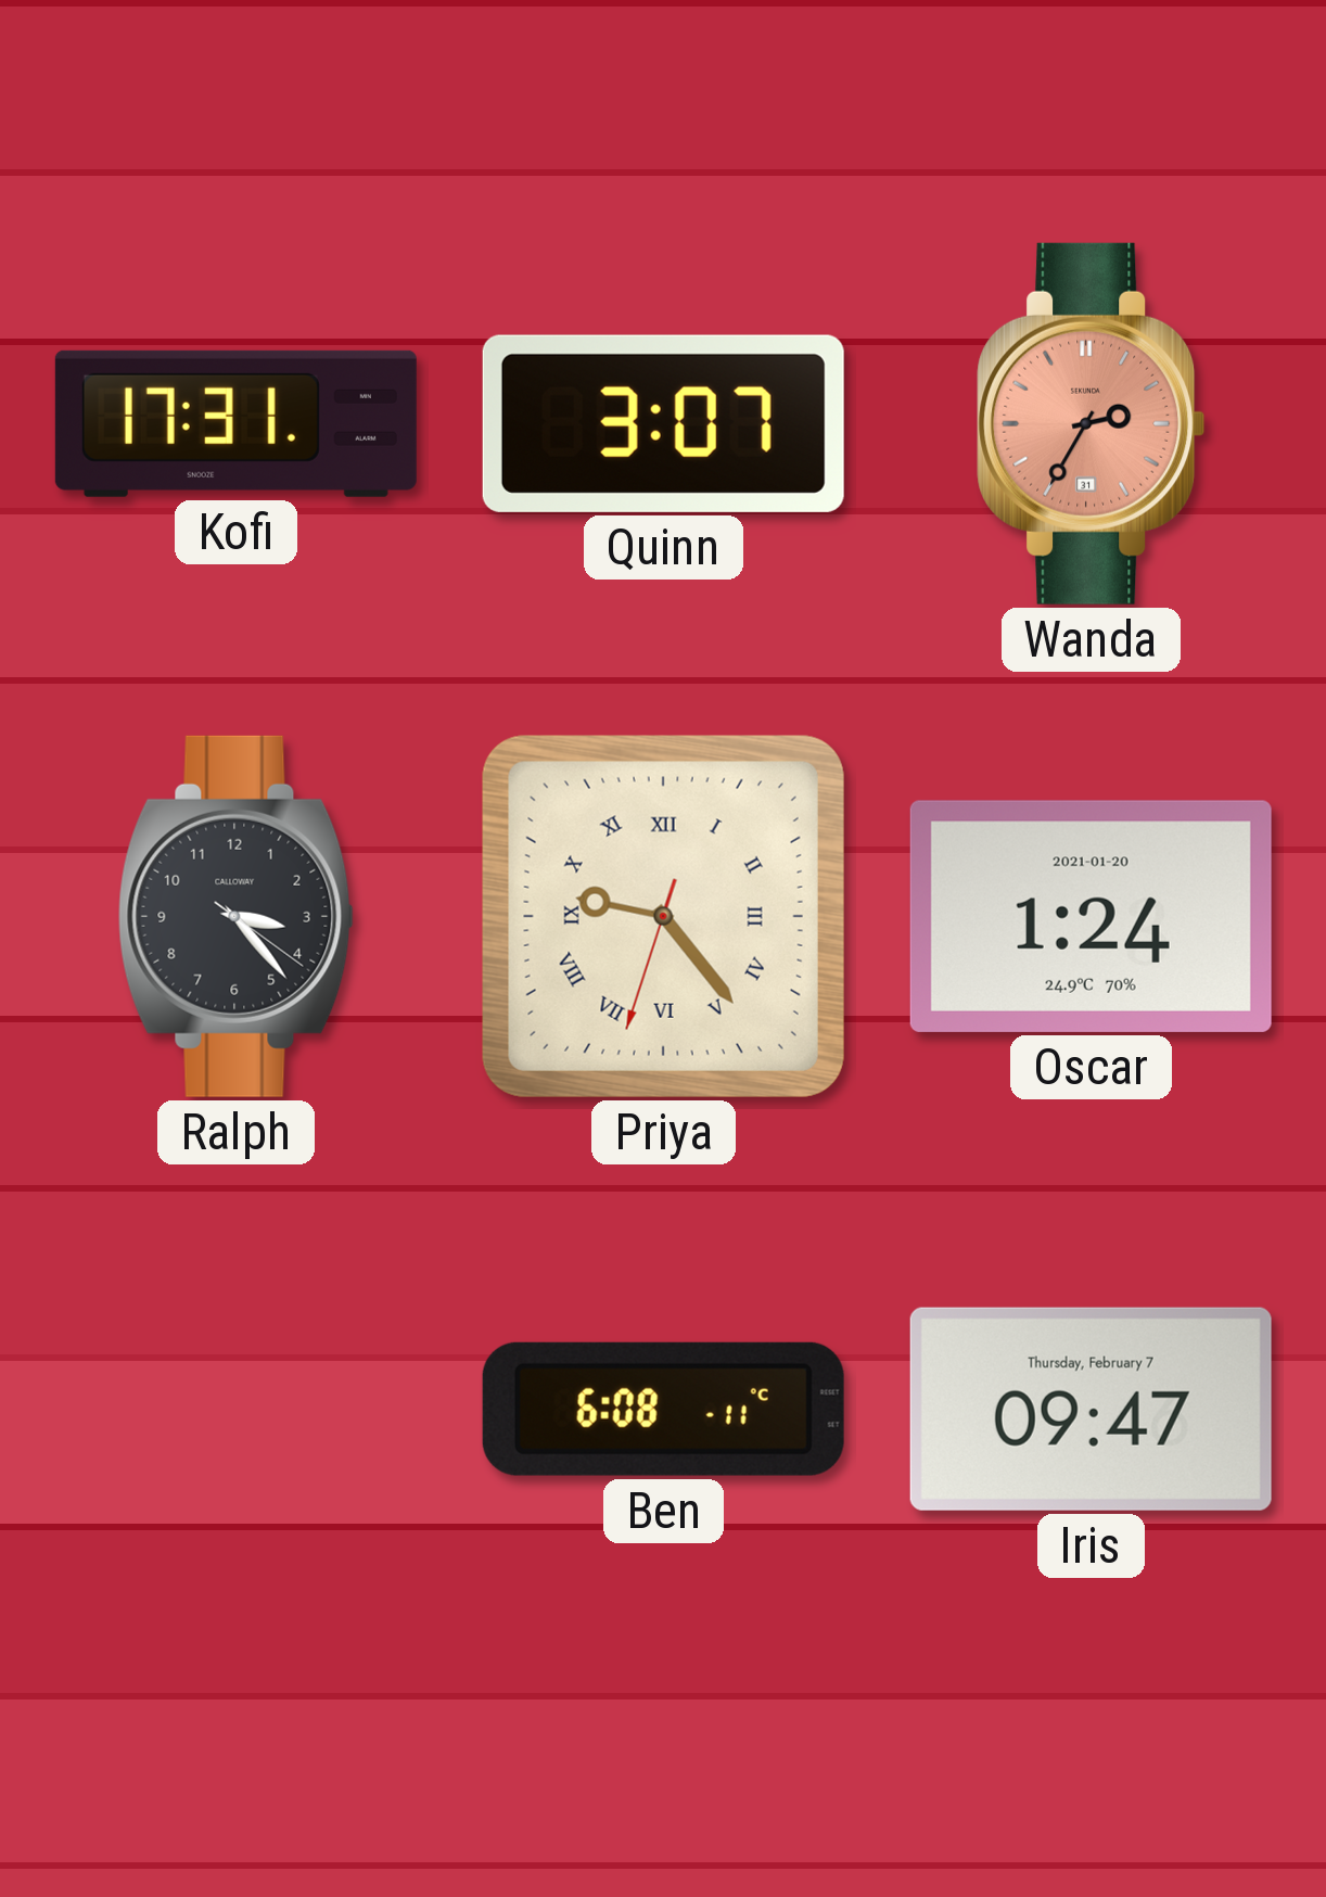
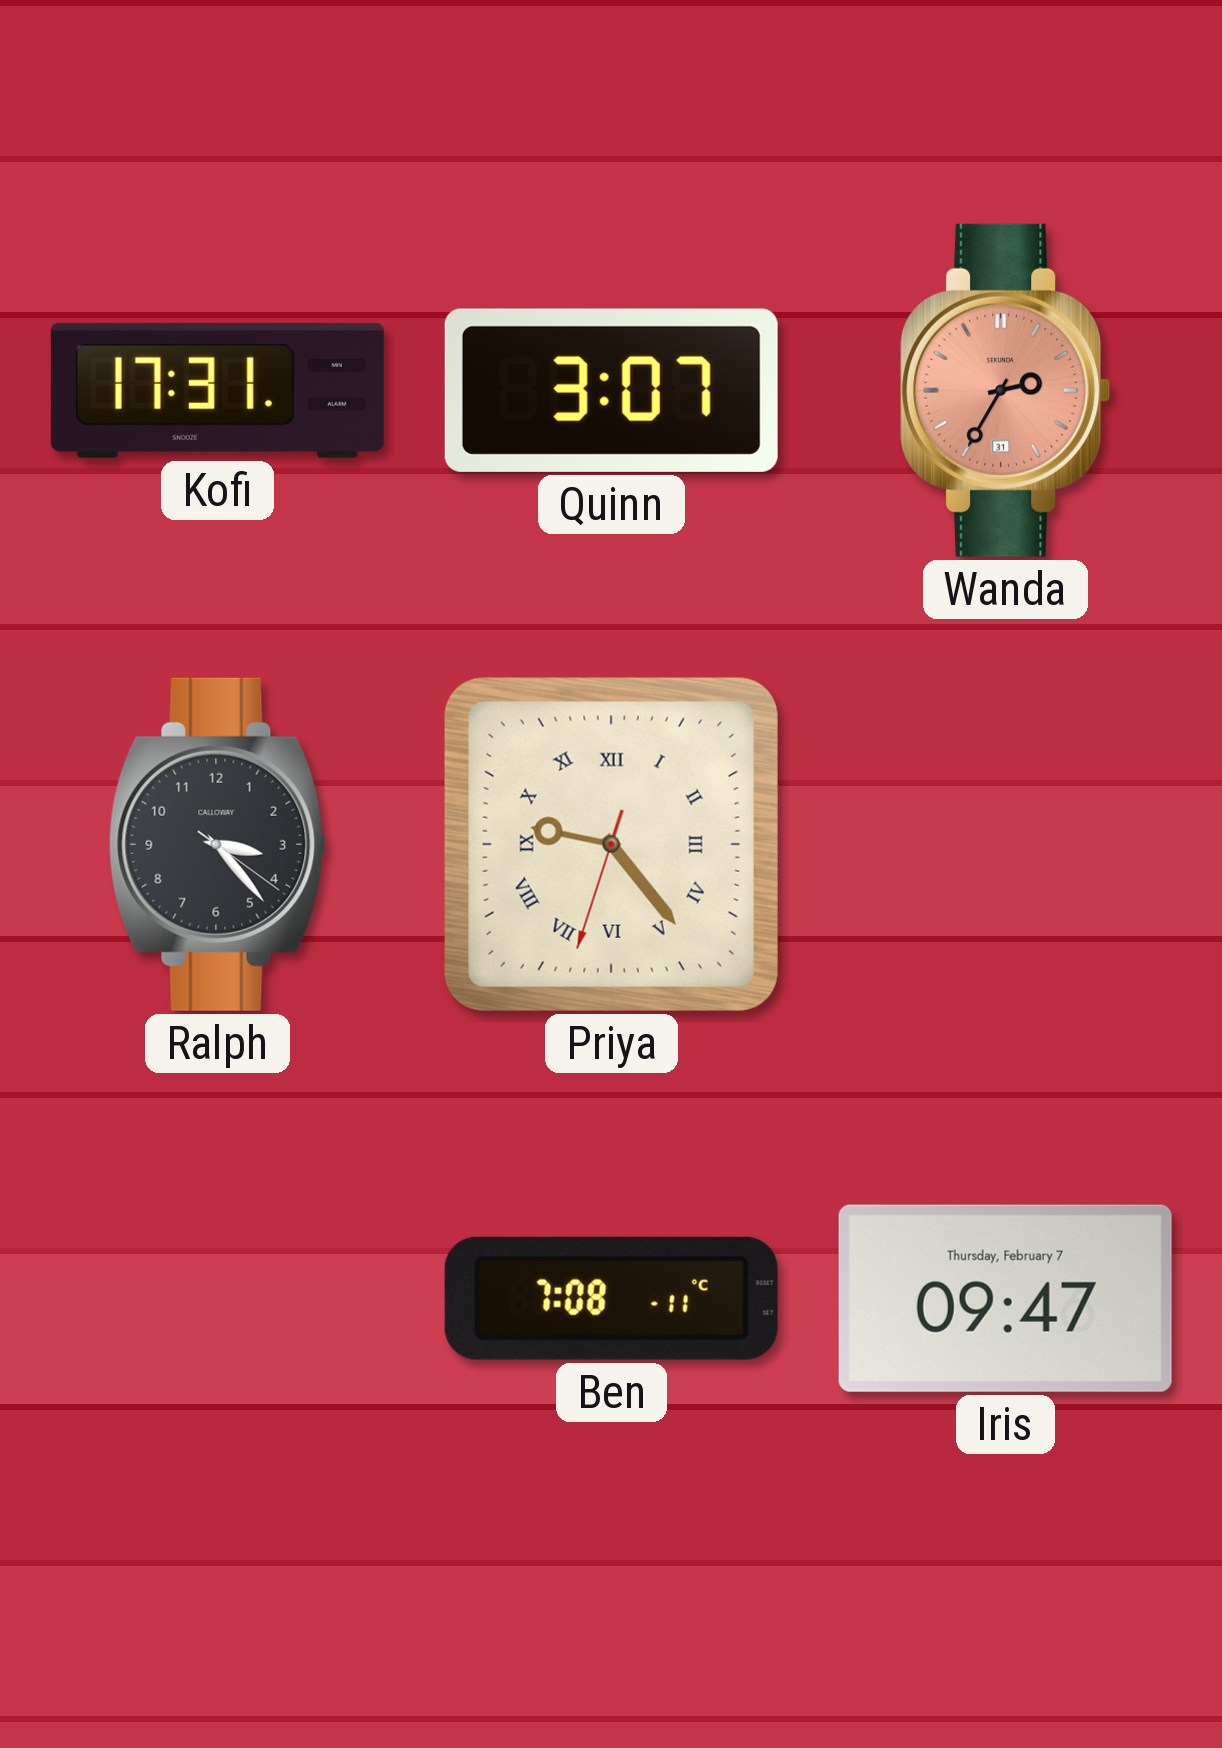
Oscar: 1:24 -> none
Ben: 6:08 -> 7:08
